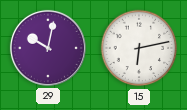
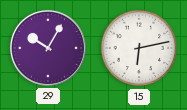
29: 10:02 -> 10:05
